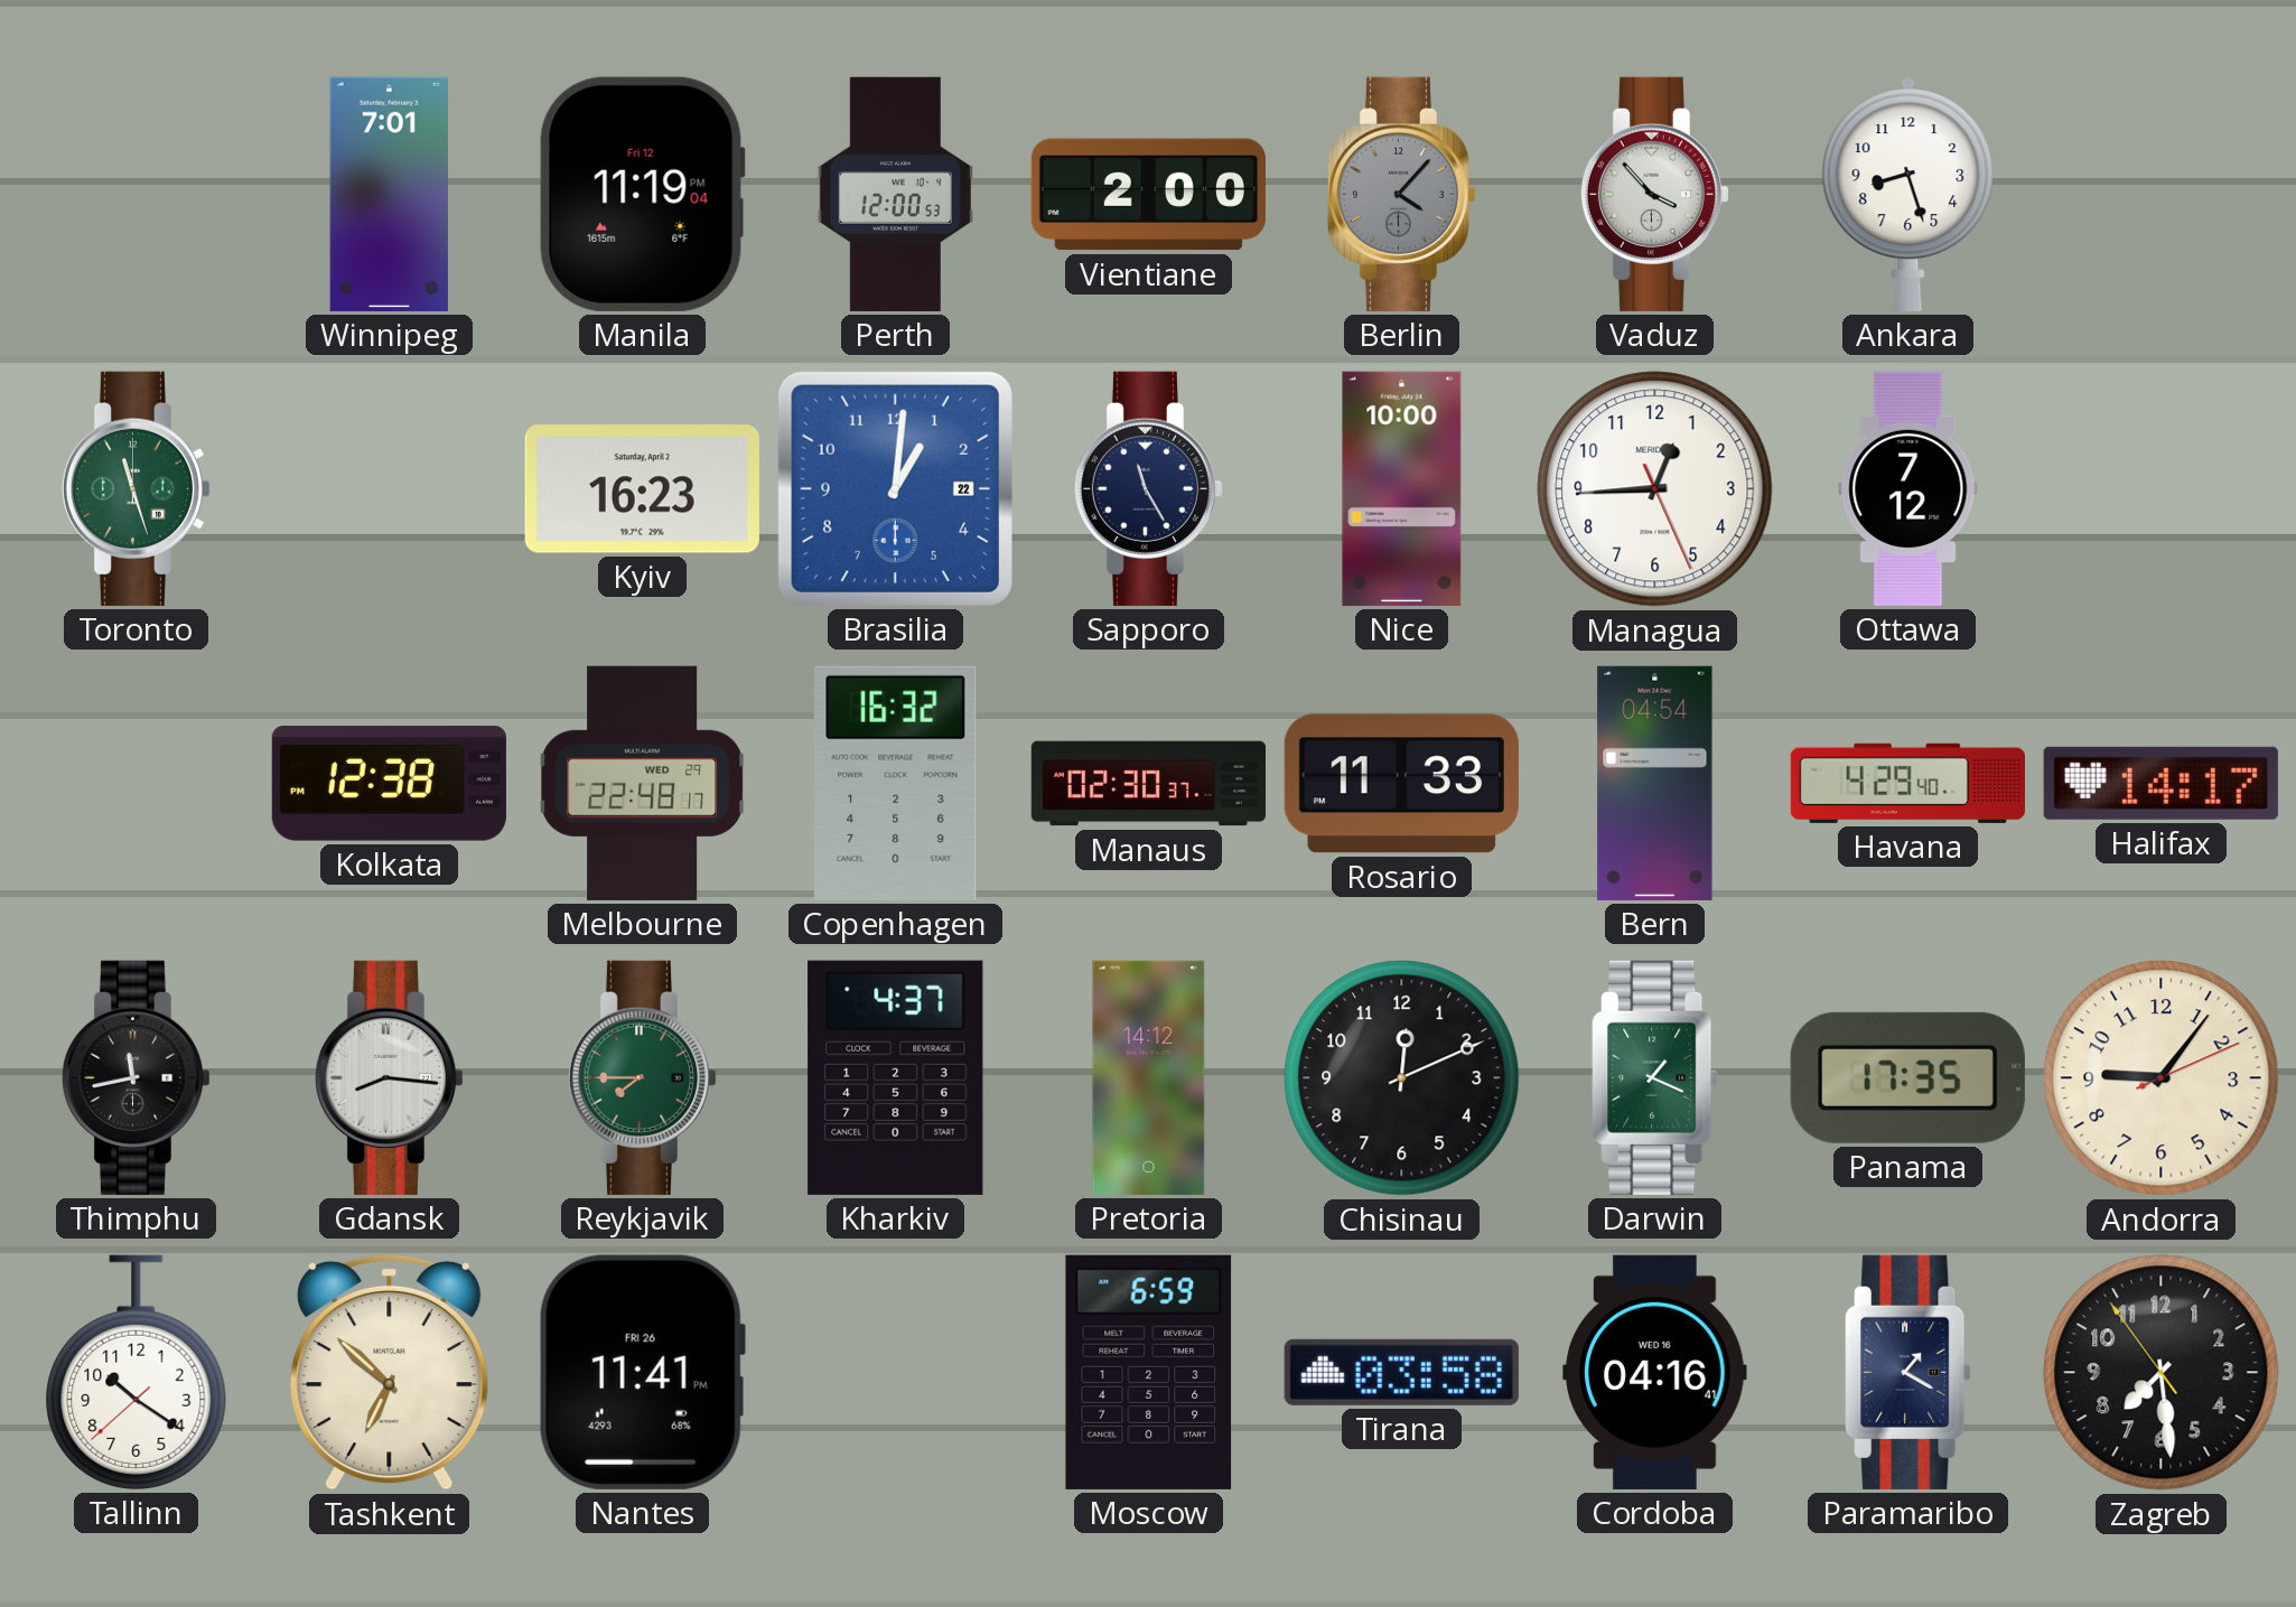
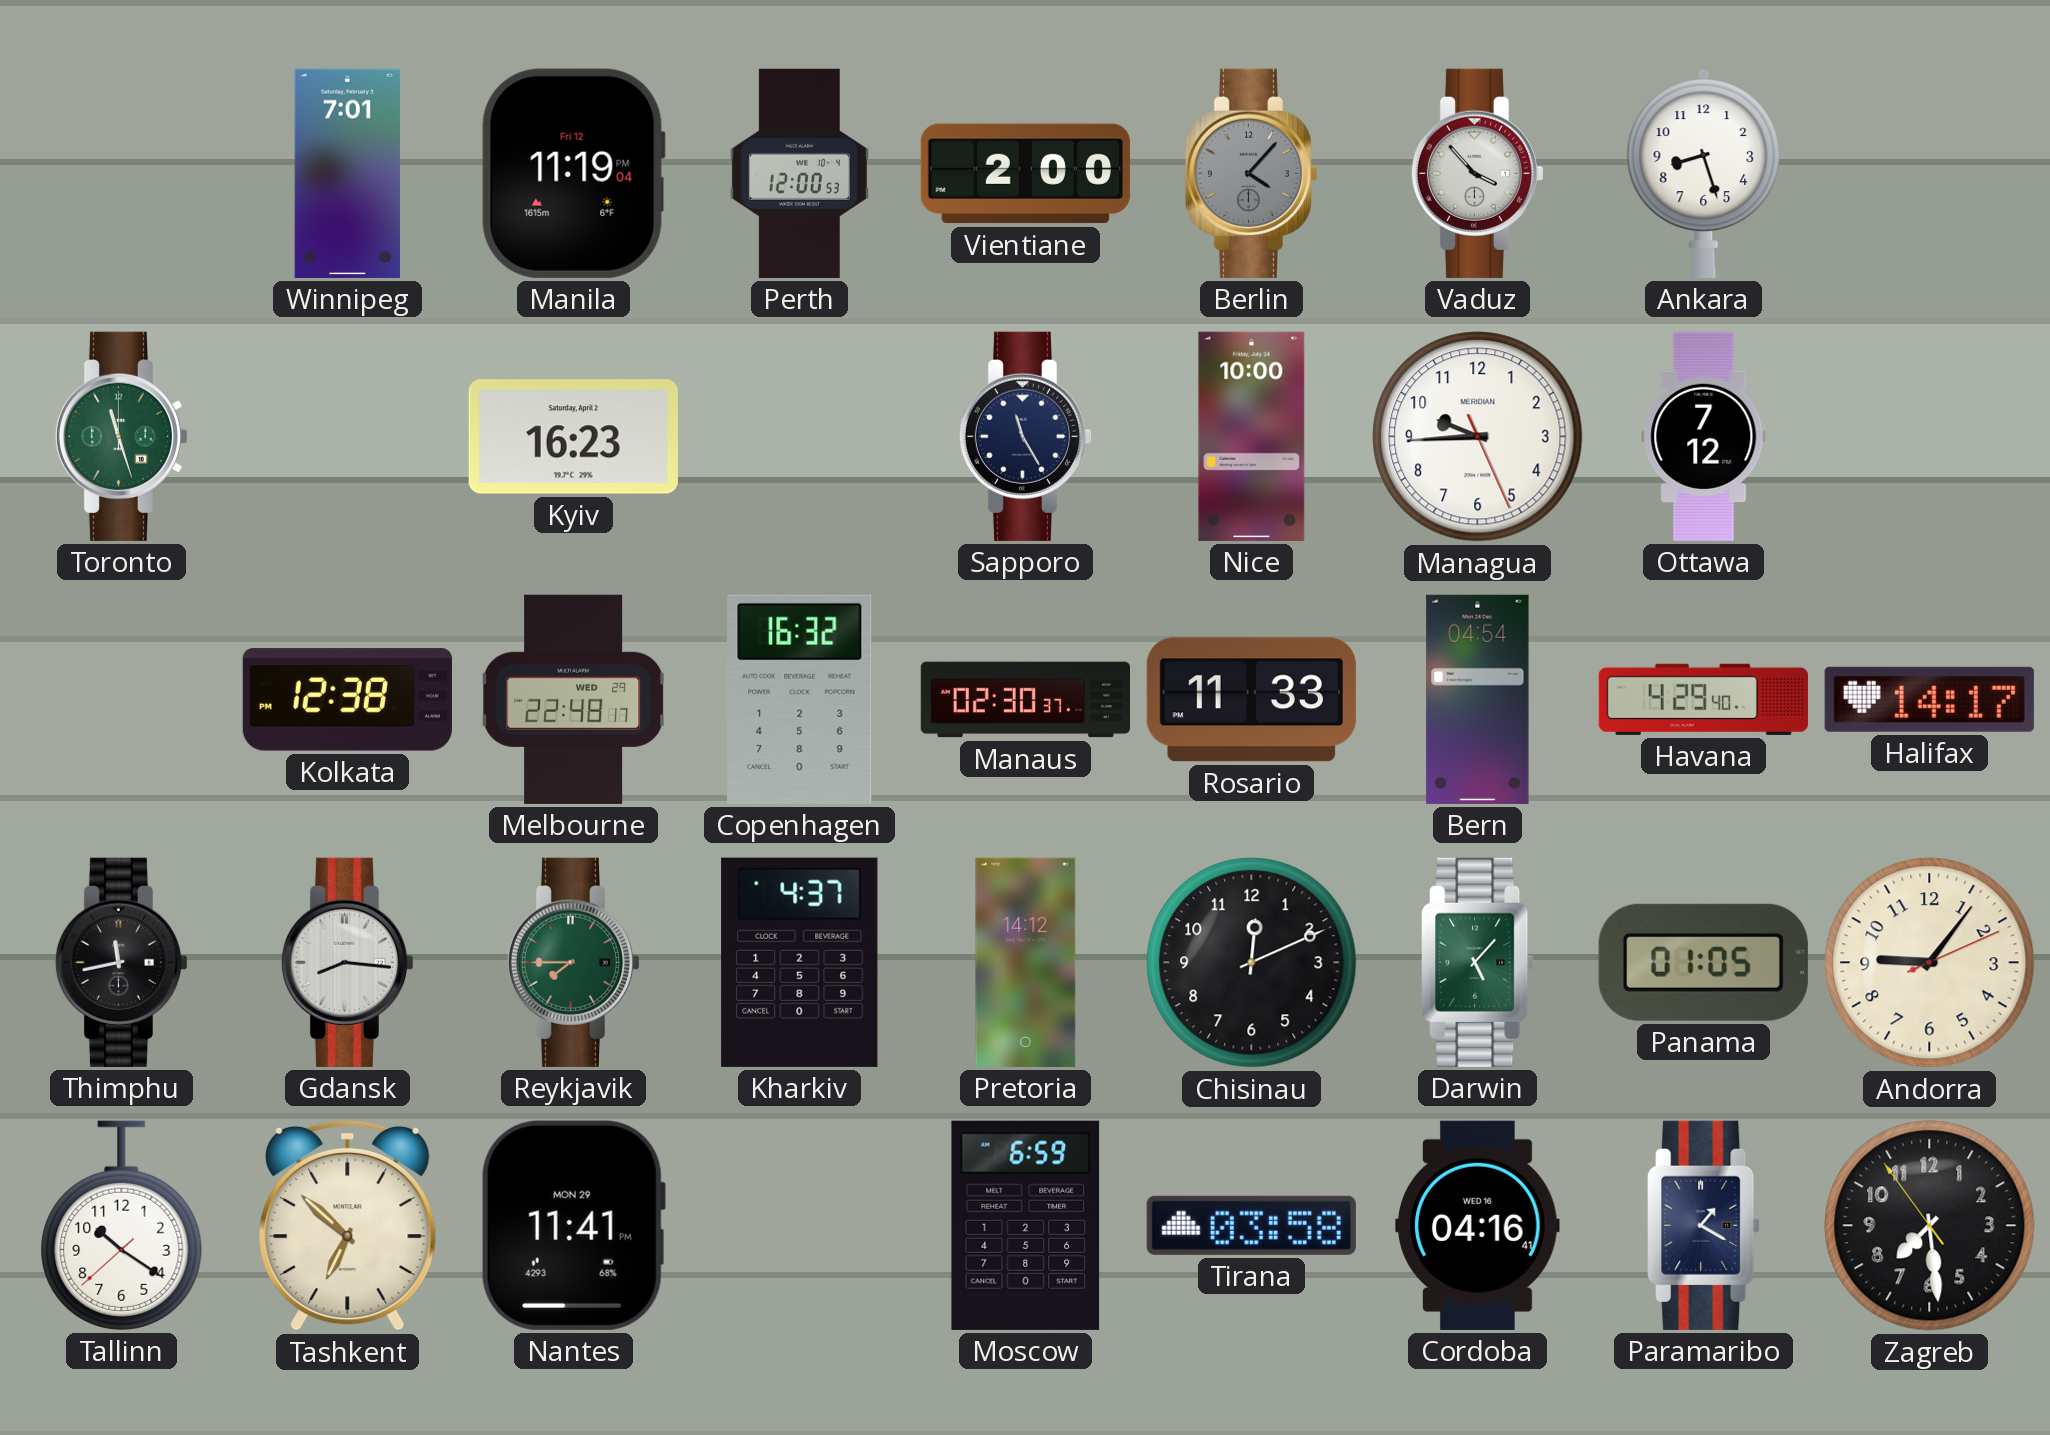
Brasilia: 1:01 -> none
Managua: 12:44 -> 9:44
Darwin: 1:19 -> 5:07
Panama: 17:35 -> 01:05
Nantes date: FRI 26 -> MON 29
